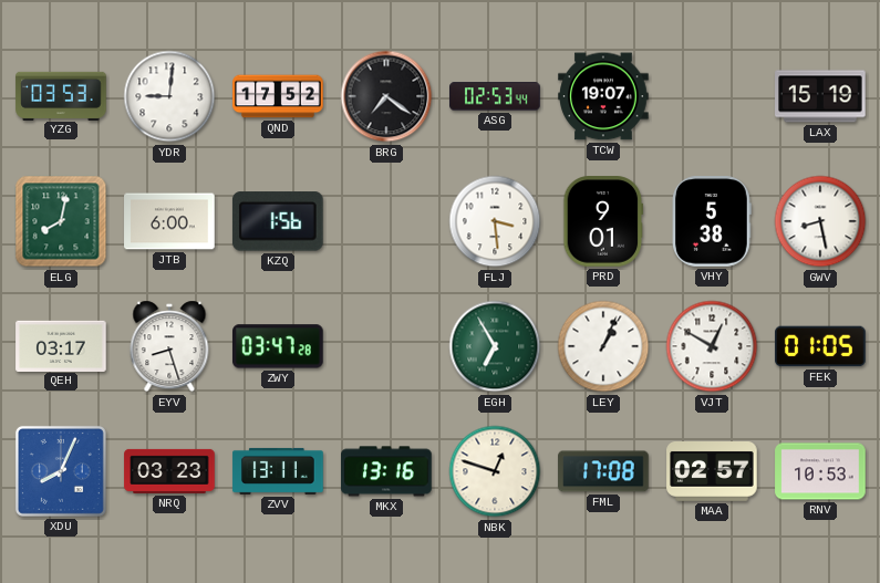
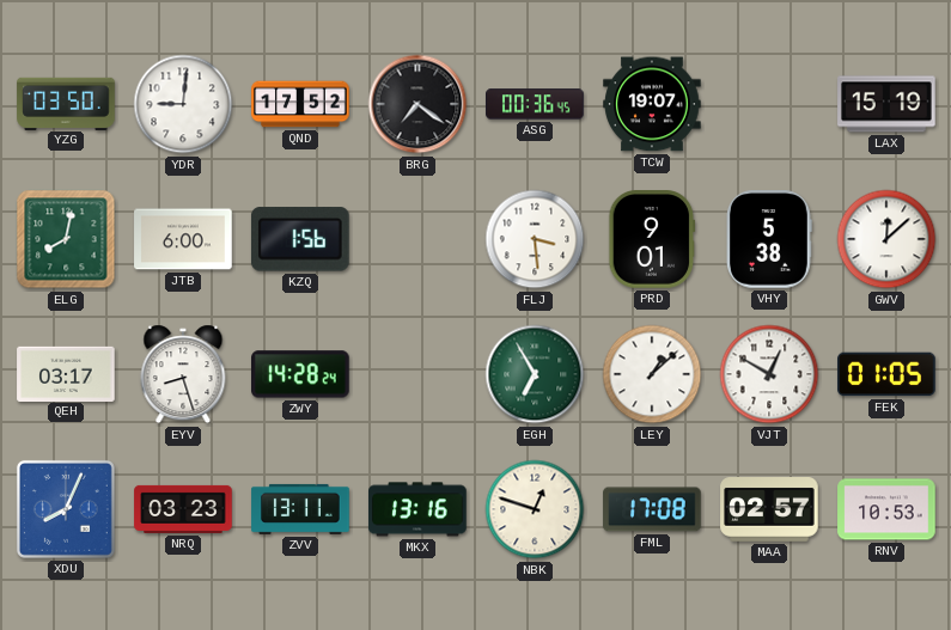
YZG: 03:53 -> 03:50
ASG: 02:53 -> 00:36
GWV: 8:28 -> 12:08
ZWY: 03:47 -> 14:28
LEY: 1:04 -> 1:08
